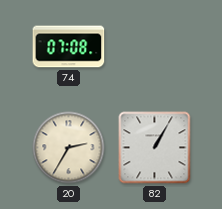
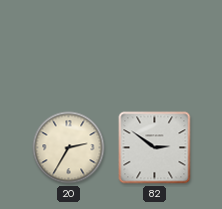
74: 07:08 -> none
82: 1:05 -> 2:51
